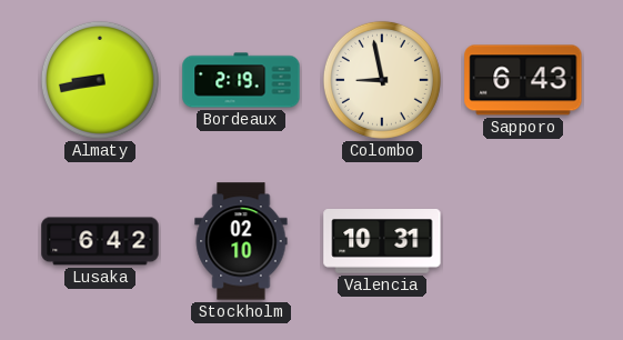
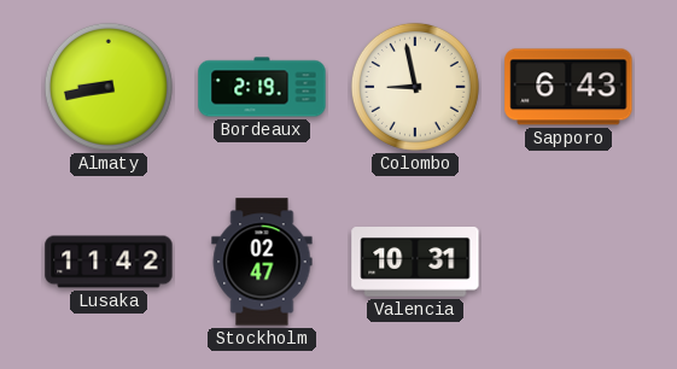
Lusaka: 6:42 -> 11:42
Stockholm: 02:10 -> 02:47
